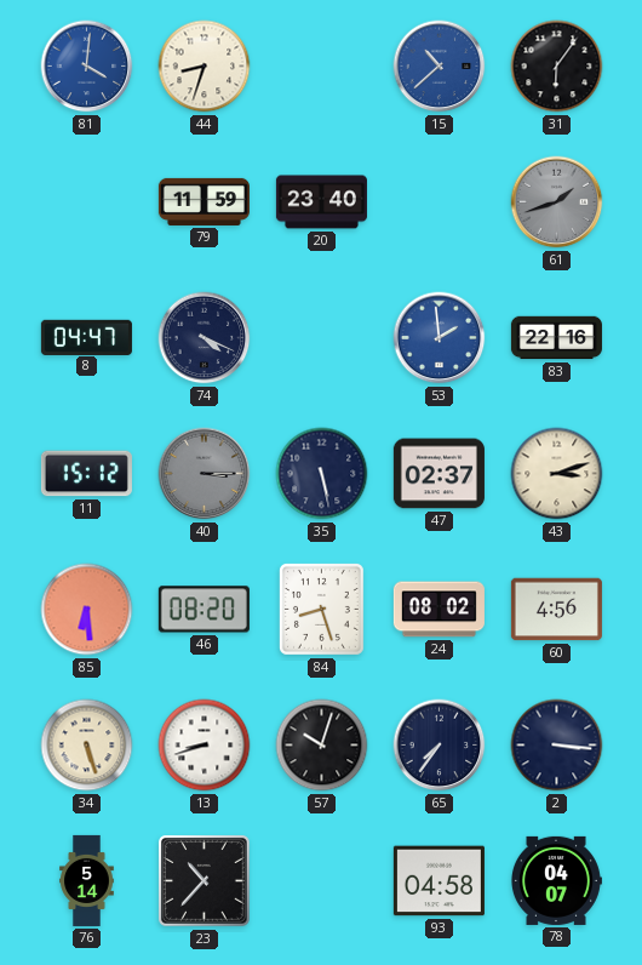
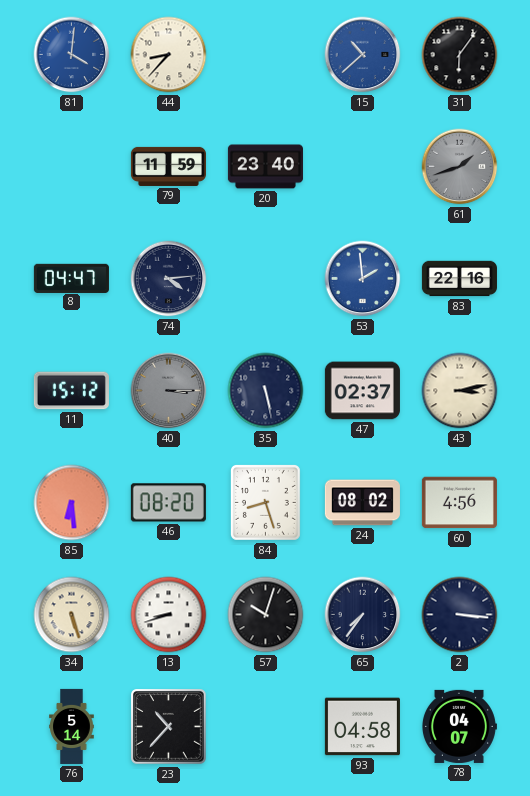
44: 8:33 -> 8:37
74: 4:19 -> 4:14
43: 3:12 -> 3:13
